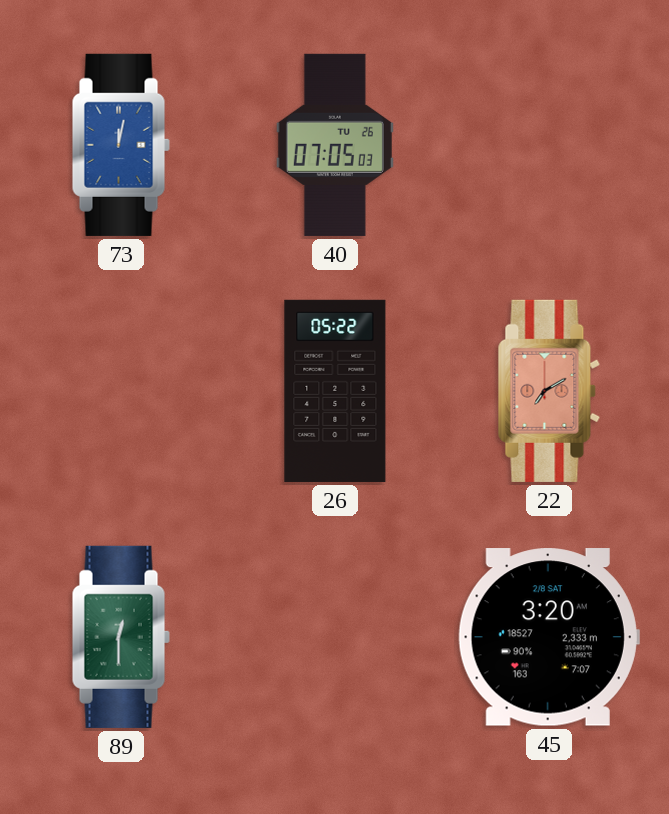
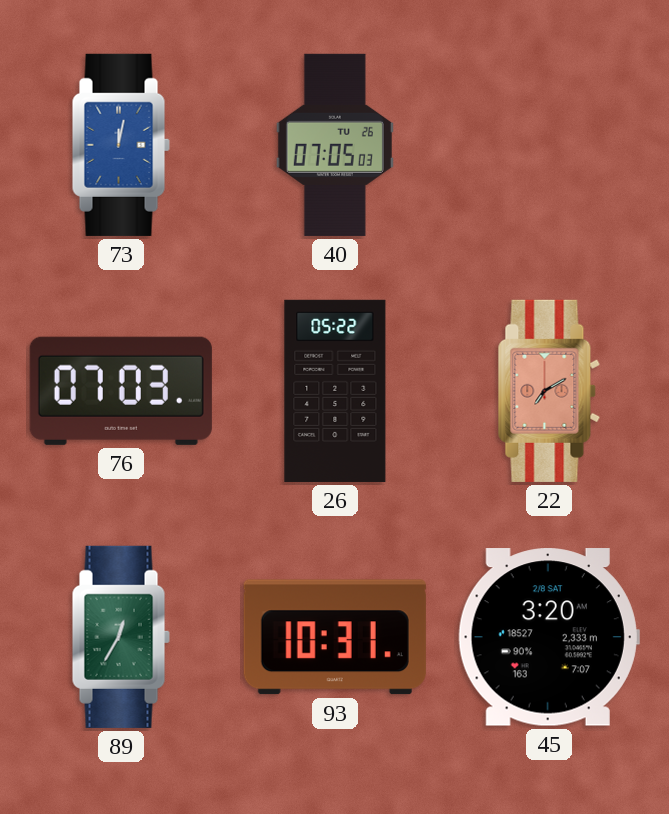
76: none -> 07:03
89: 12:30 -> 12:35
93: none -> 10:31
